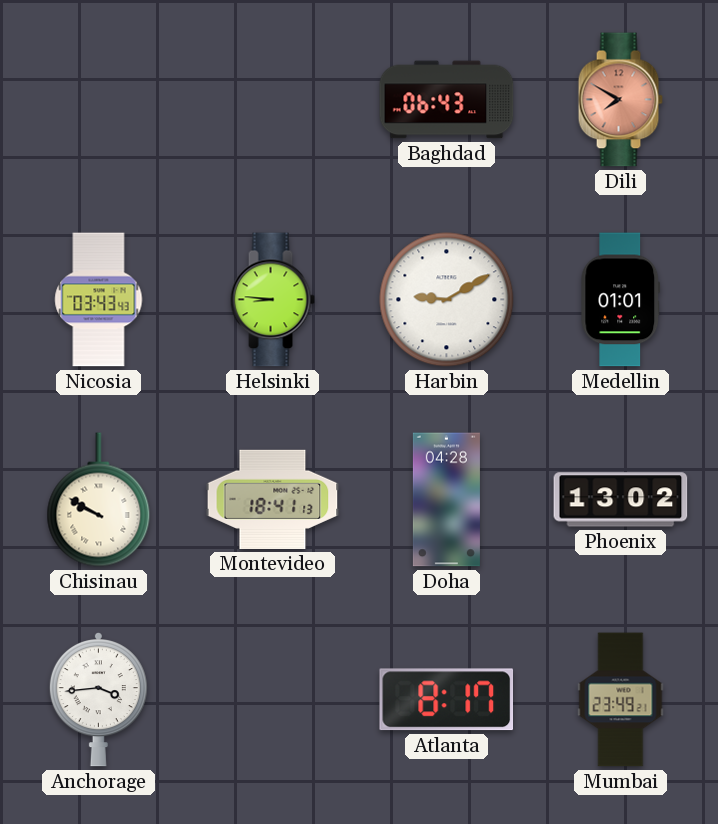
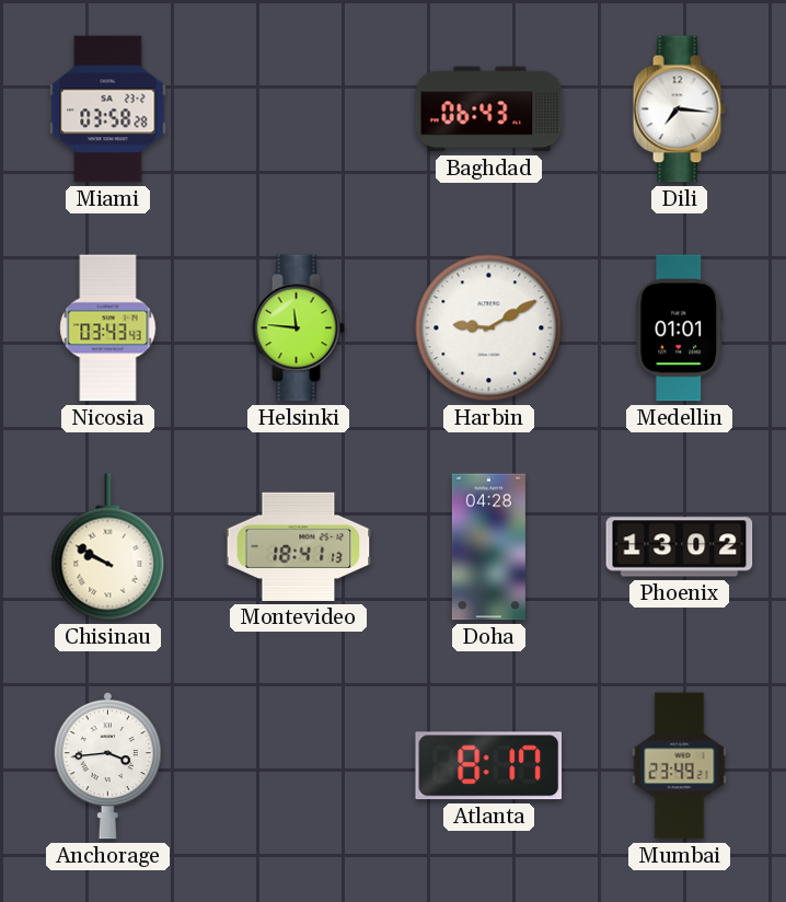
Miami: none -> 03:58
Dili: 7:50 -> 7:16
Dili dial: salmon -> white
Helsinki: 8:46 -> 11:46
